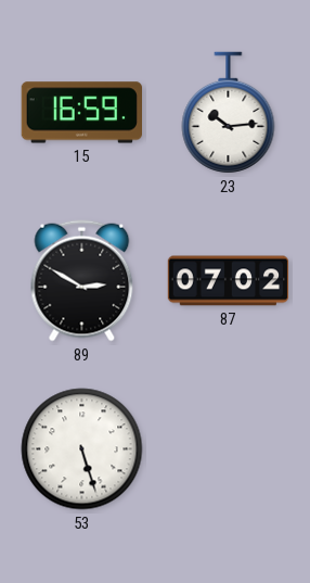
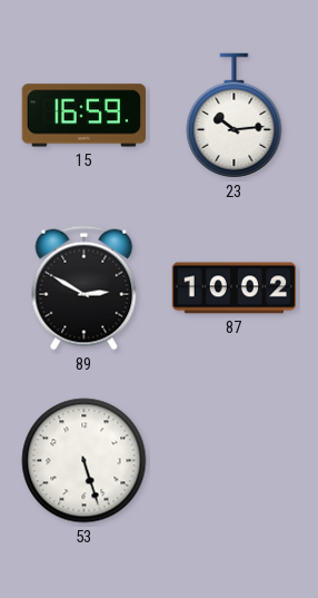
87: 07:02 -> 10:02
